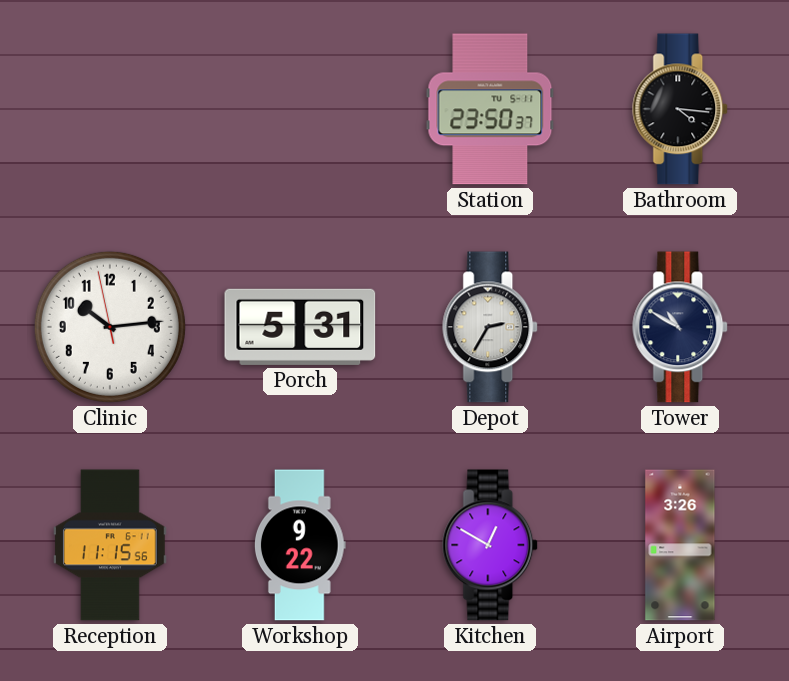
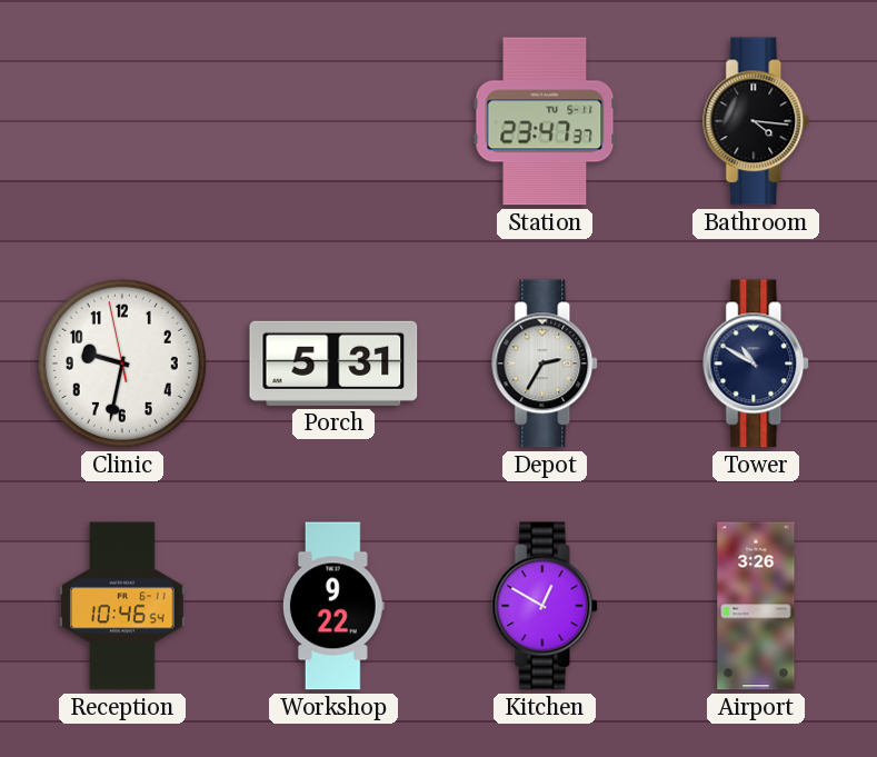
Station: 23:50 -> 23:47
Clinic: 10:13 -> 9:31
Reception: 11:15 -> 10:46
